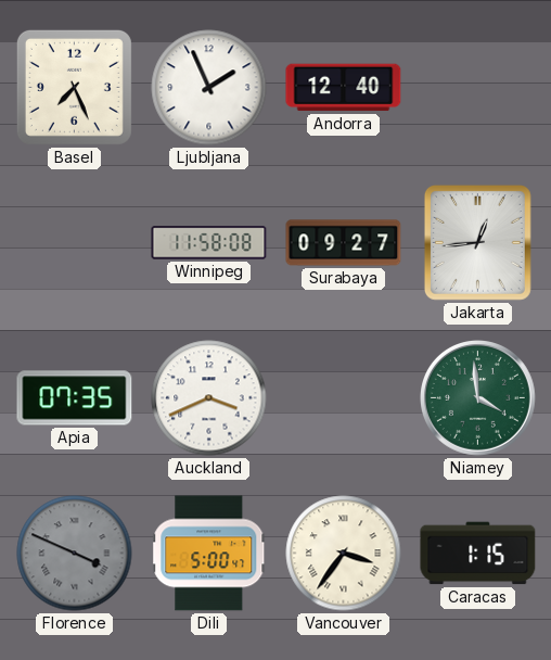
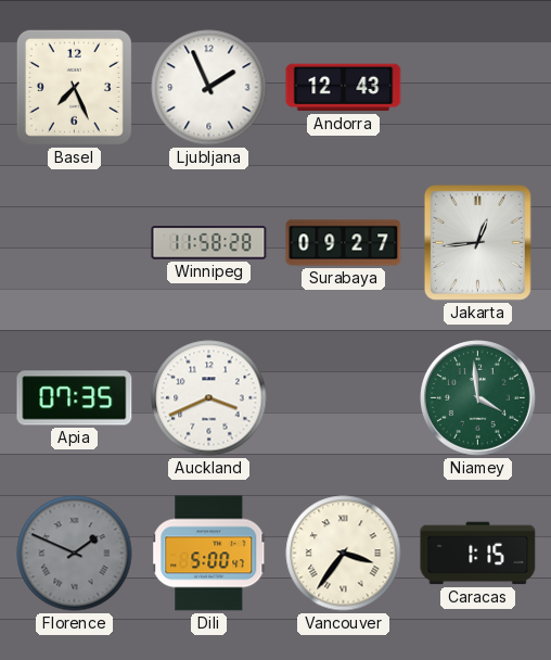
Andorra: 12:40 -> 12:43
Winnipeg: 11:58:08 -> 11:58:28
Florence: 3:49 -> 1:49
